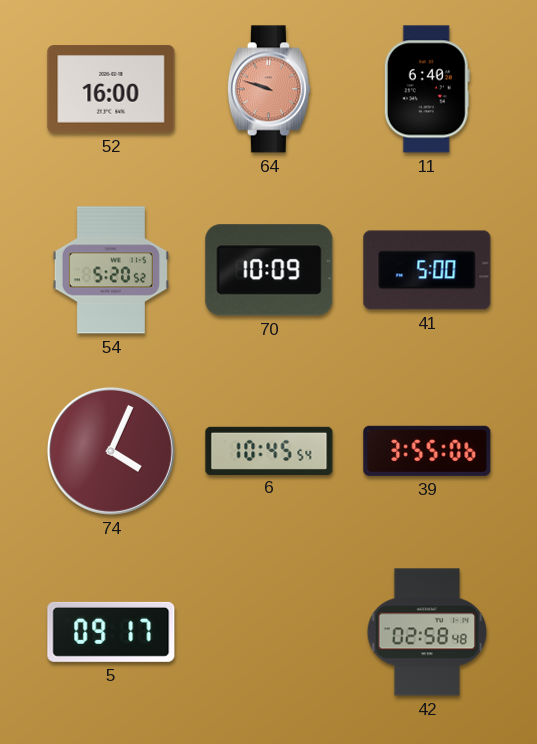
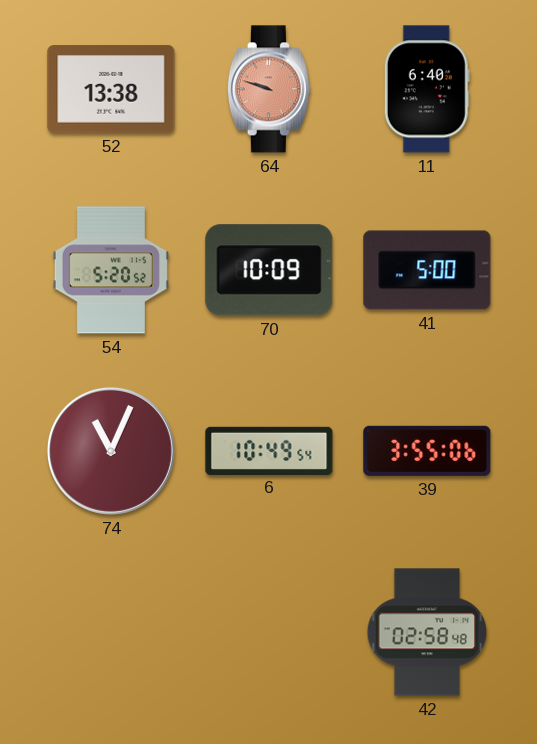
52: 16:00 -> 13:38
74: 4:04 -> 11:04
6: 10:45 -> 10:49
5: 09:17 -> none
